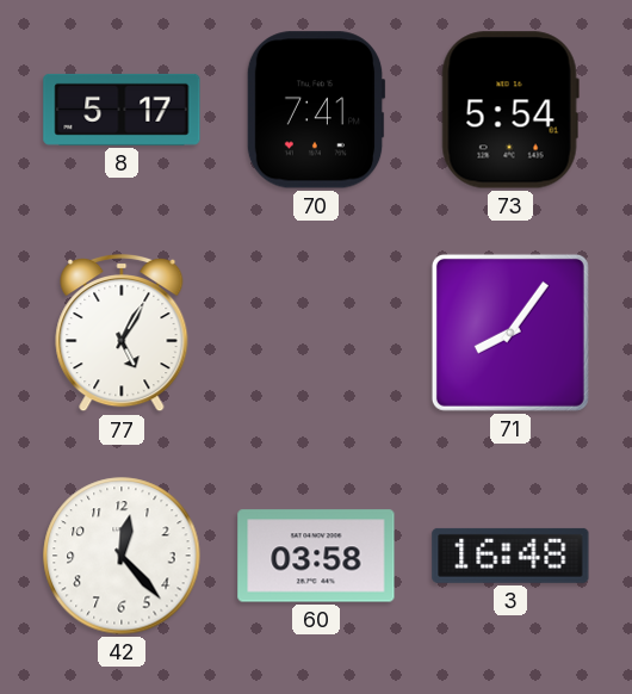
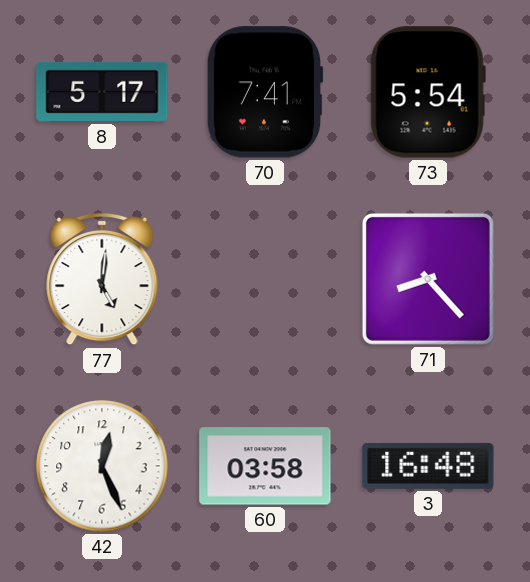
77: 5:05 -> 5:01
71: 8:06 -> 8:23
42: 12:23 -> 12:26
